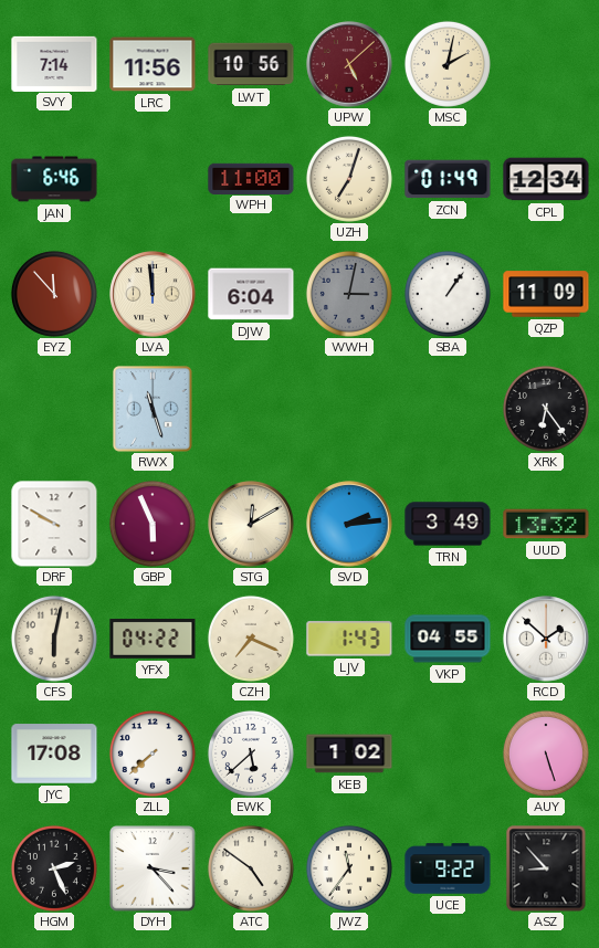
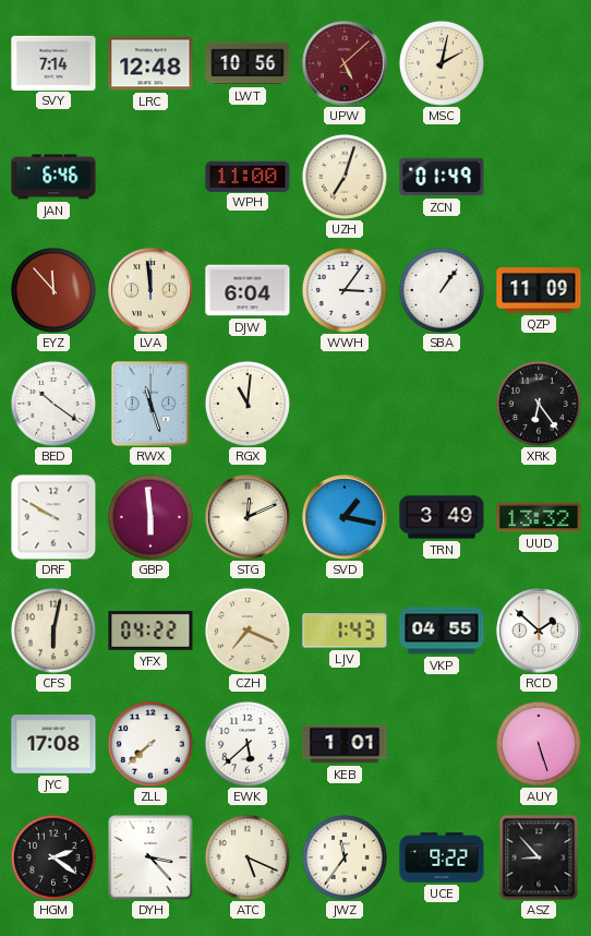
LRC: 11:56 -> 12:48
CPL: 12:34 -> none
WWH: 3:02 -> 3:06
WWH dial: grey -> white
BED: none -> 10:21
RGX: none -> 11:01
GBP: 5:56 -> 5:59
STG: 12:10 -> 12:11
SVD: 2:14 -> 1:17
KEB: 1:02 -> 1:01
HGM: 2:26 -> 2:21
ATC: 4:51 -> 5:19
